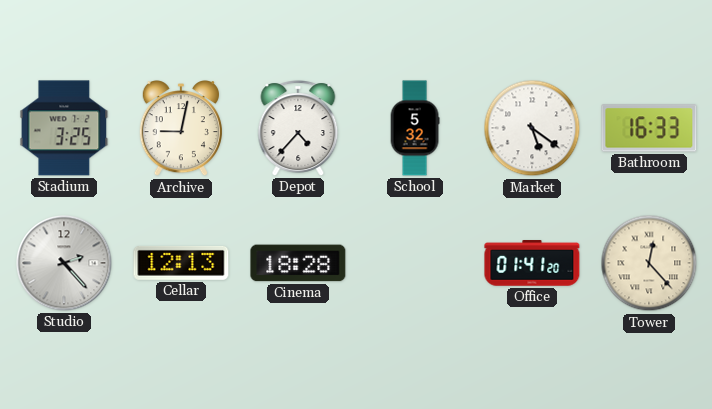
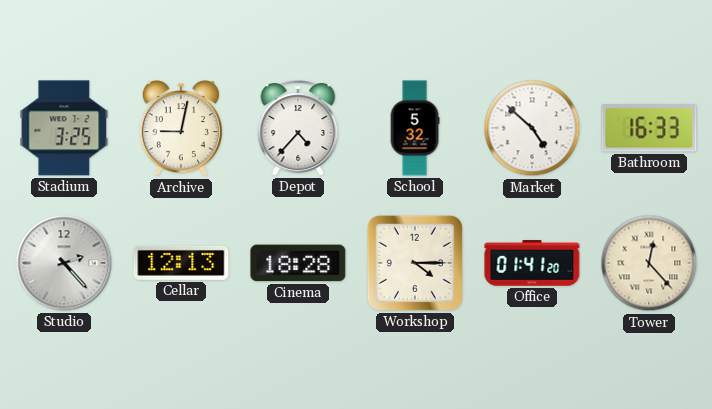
Market: 5:21 -> 4:52
Workshop: none -> 4:15
